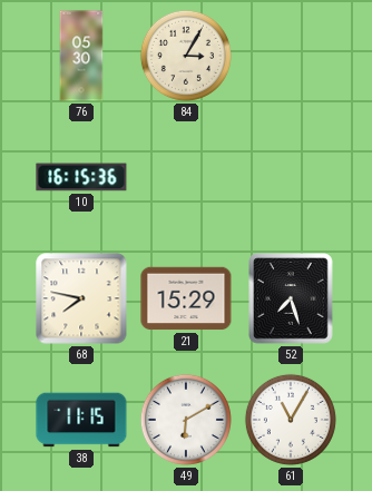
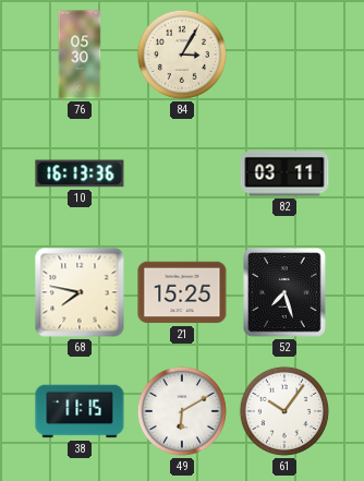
10: 16:15 -> 16:13
82: none -> 03:11
21: 15:29 -> 15:25
61: 11:05 -> 10:06
